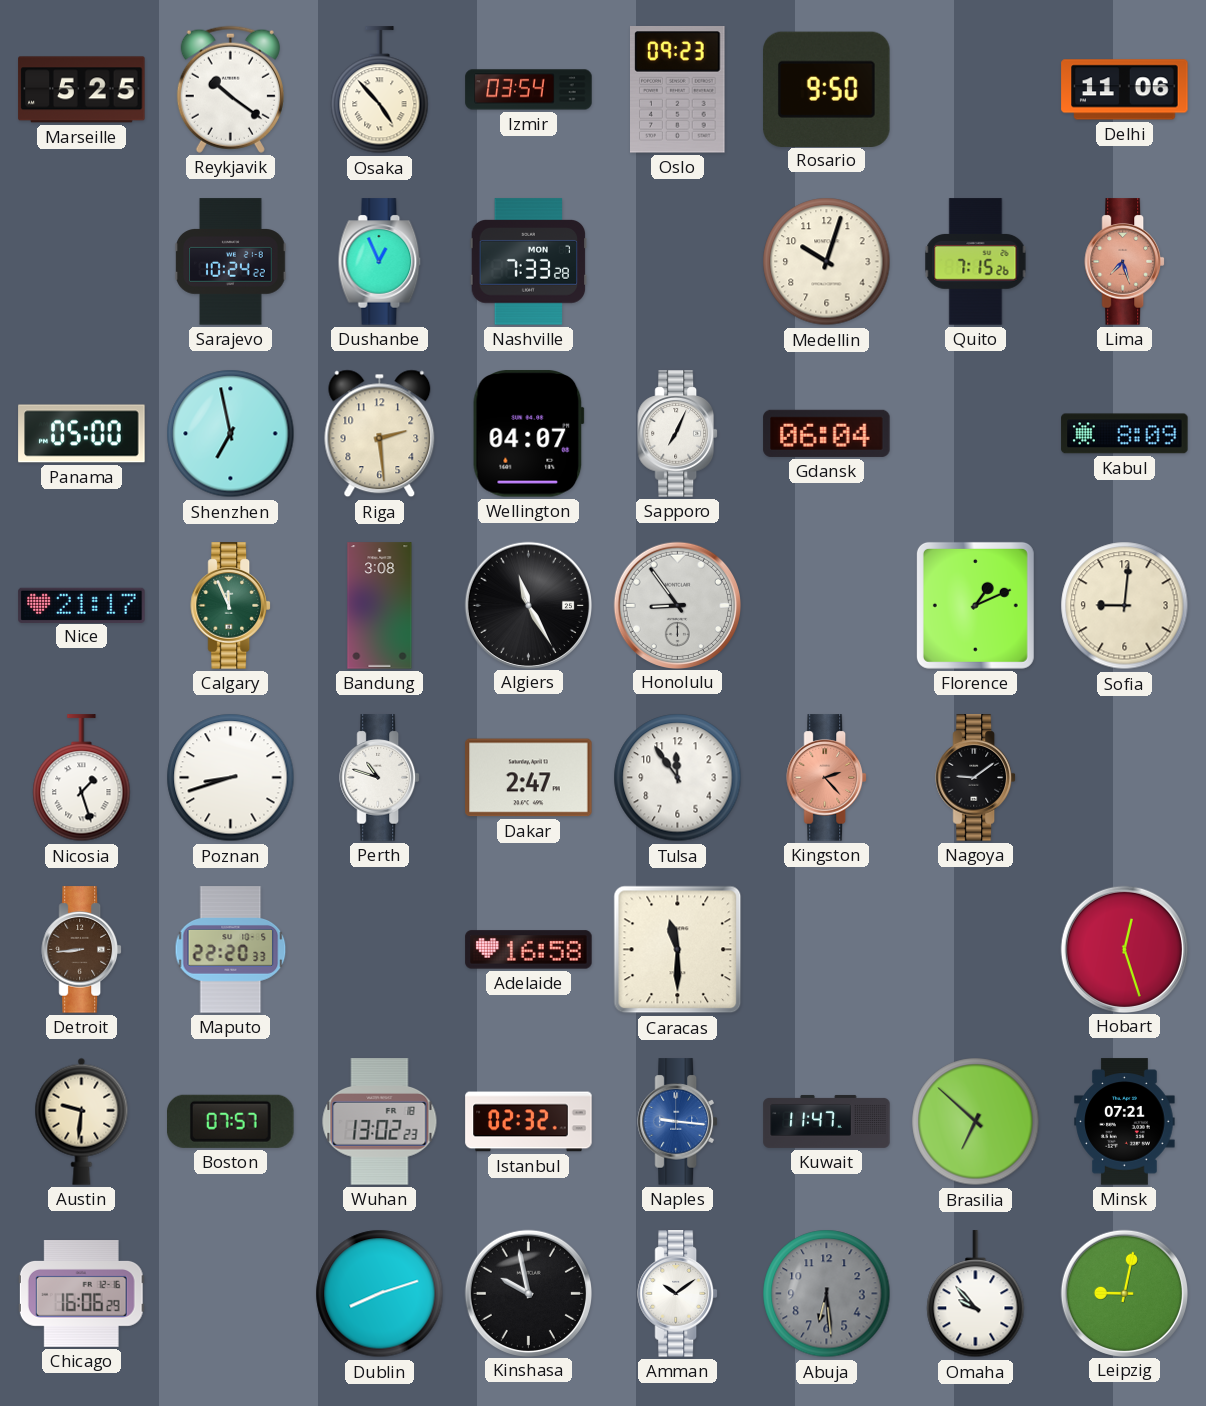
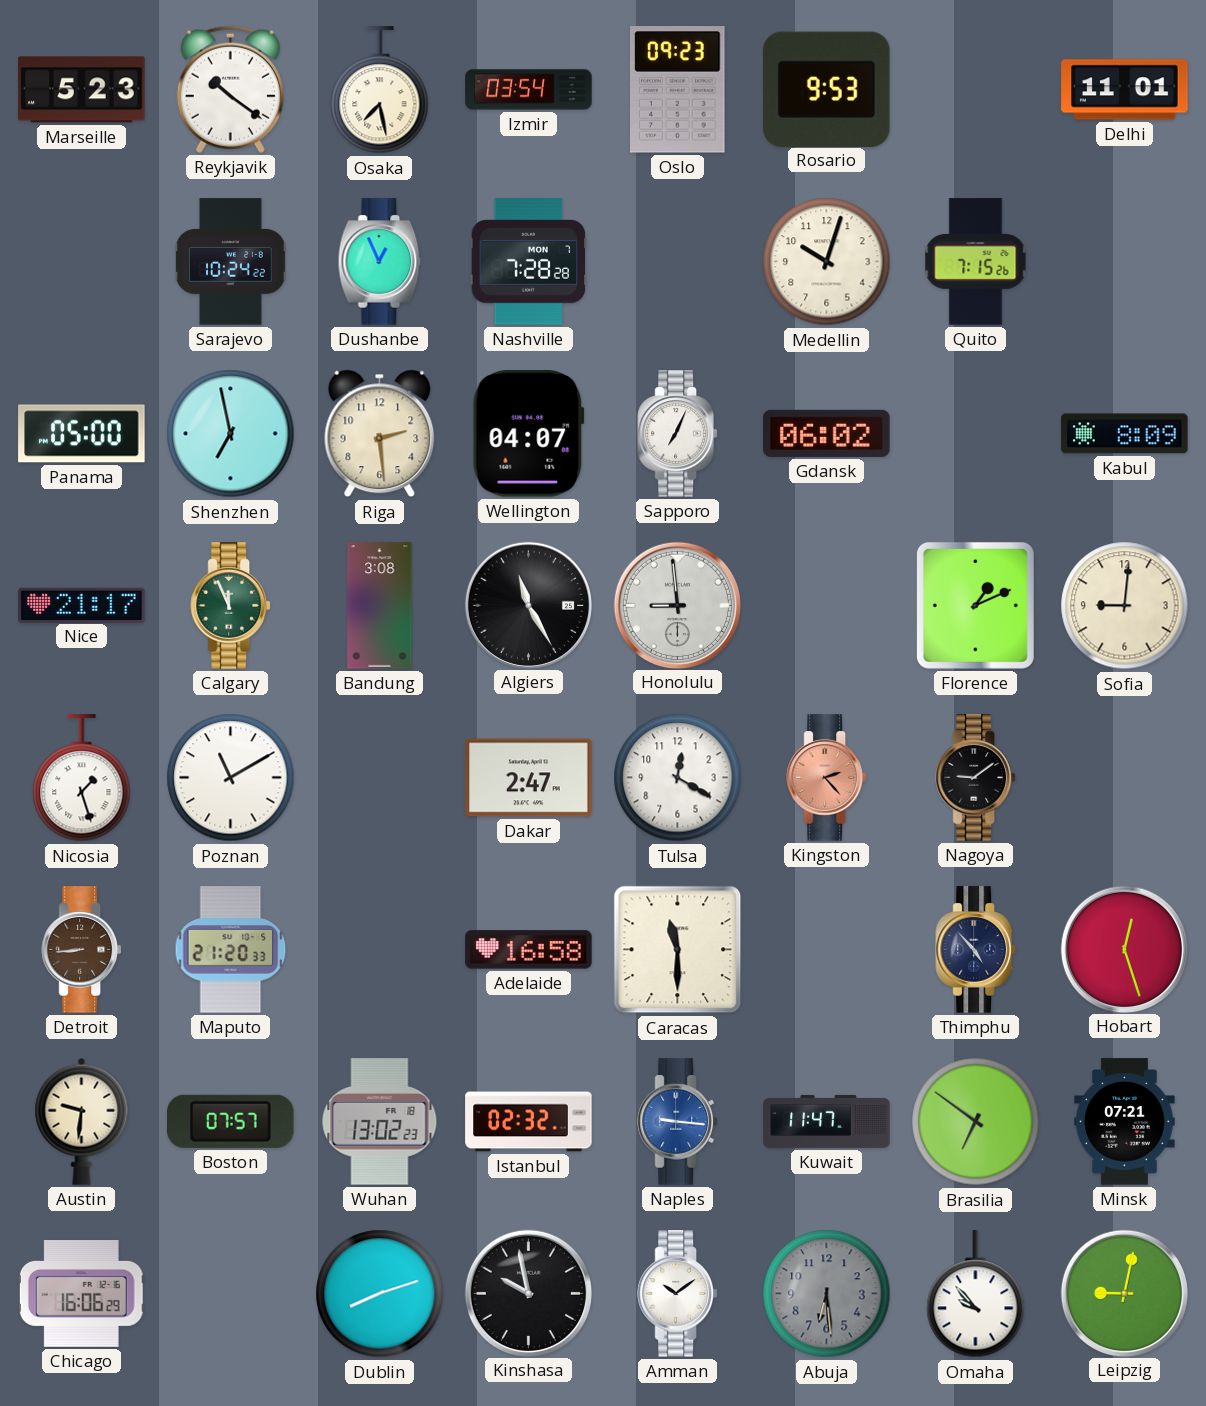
Marseille: 5:25 -> 5:23
Osaka: 4:53 -> 7:28
Rosario: 9:50 -> 9:53
Delhi: 11:06 -> 11:01
Nashville: 7:33 -> 7:28
Lima: 7:27 -> none
Gdansk: 06:04 -> 06:02
Honolulu: 8:54 -> 8:59
Poznan: 8:42 -> 11:10
Perth: 10:48 -> none
Tulsa: 11:54 -> 12:20
Maputo: 22:20 -> 21:20
Thimphu: none -> 4:53
Brasilia: 6:52 -> 6:51
